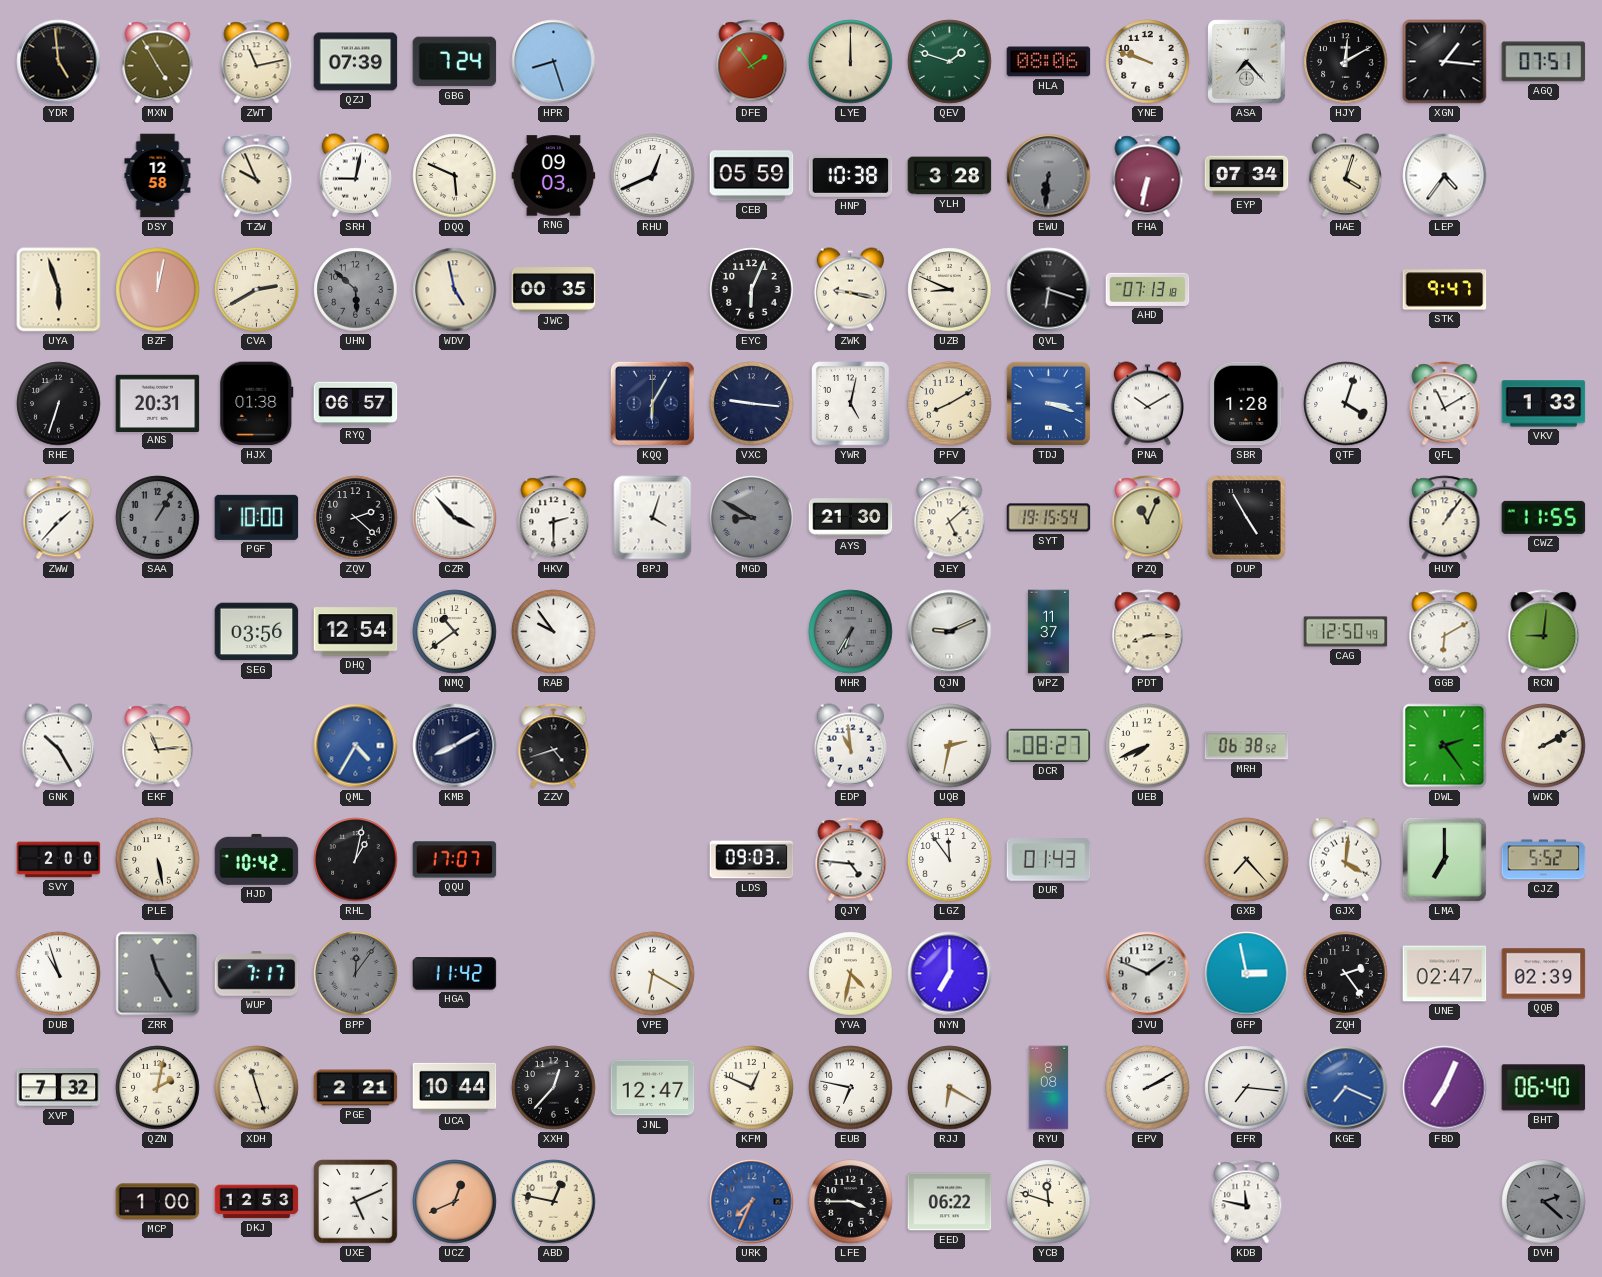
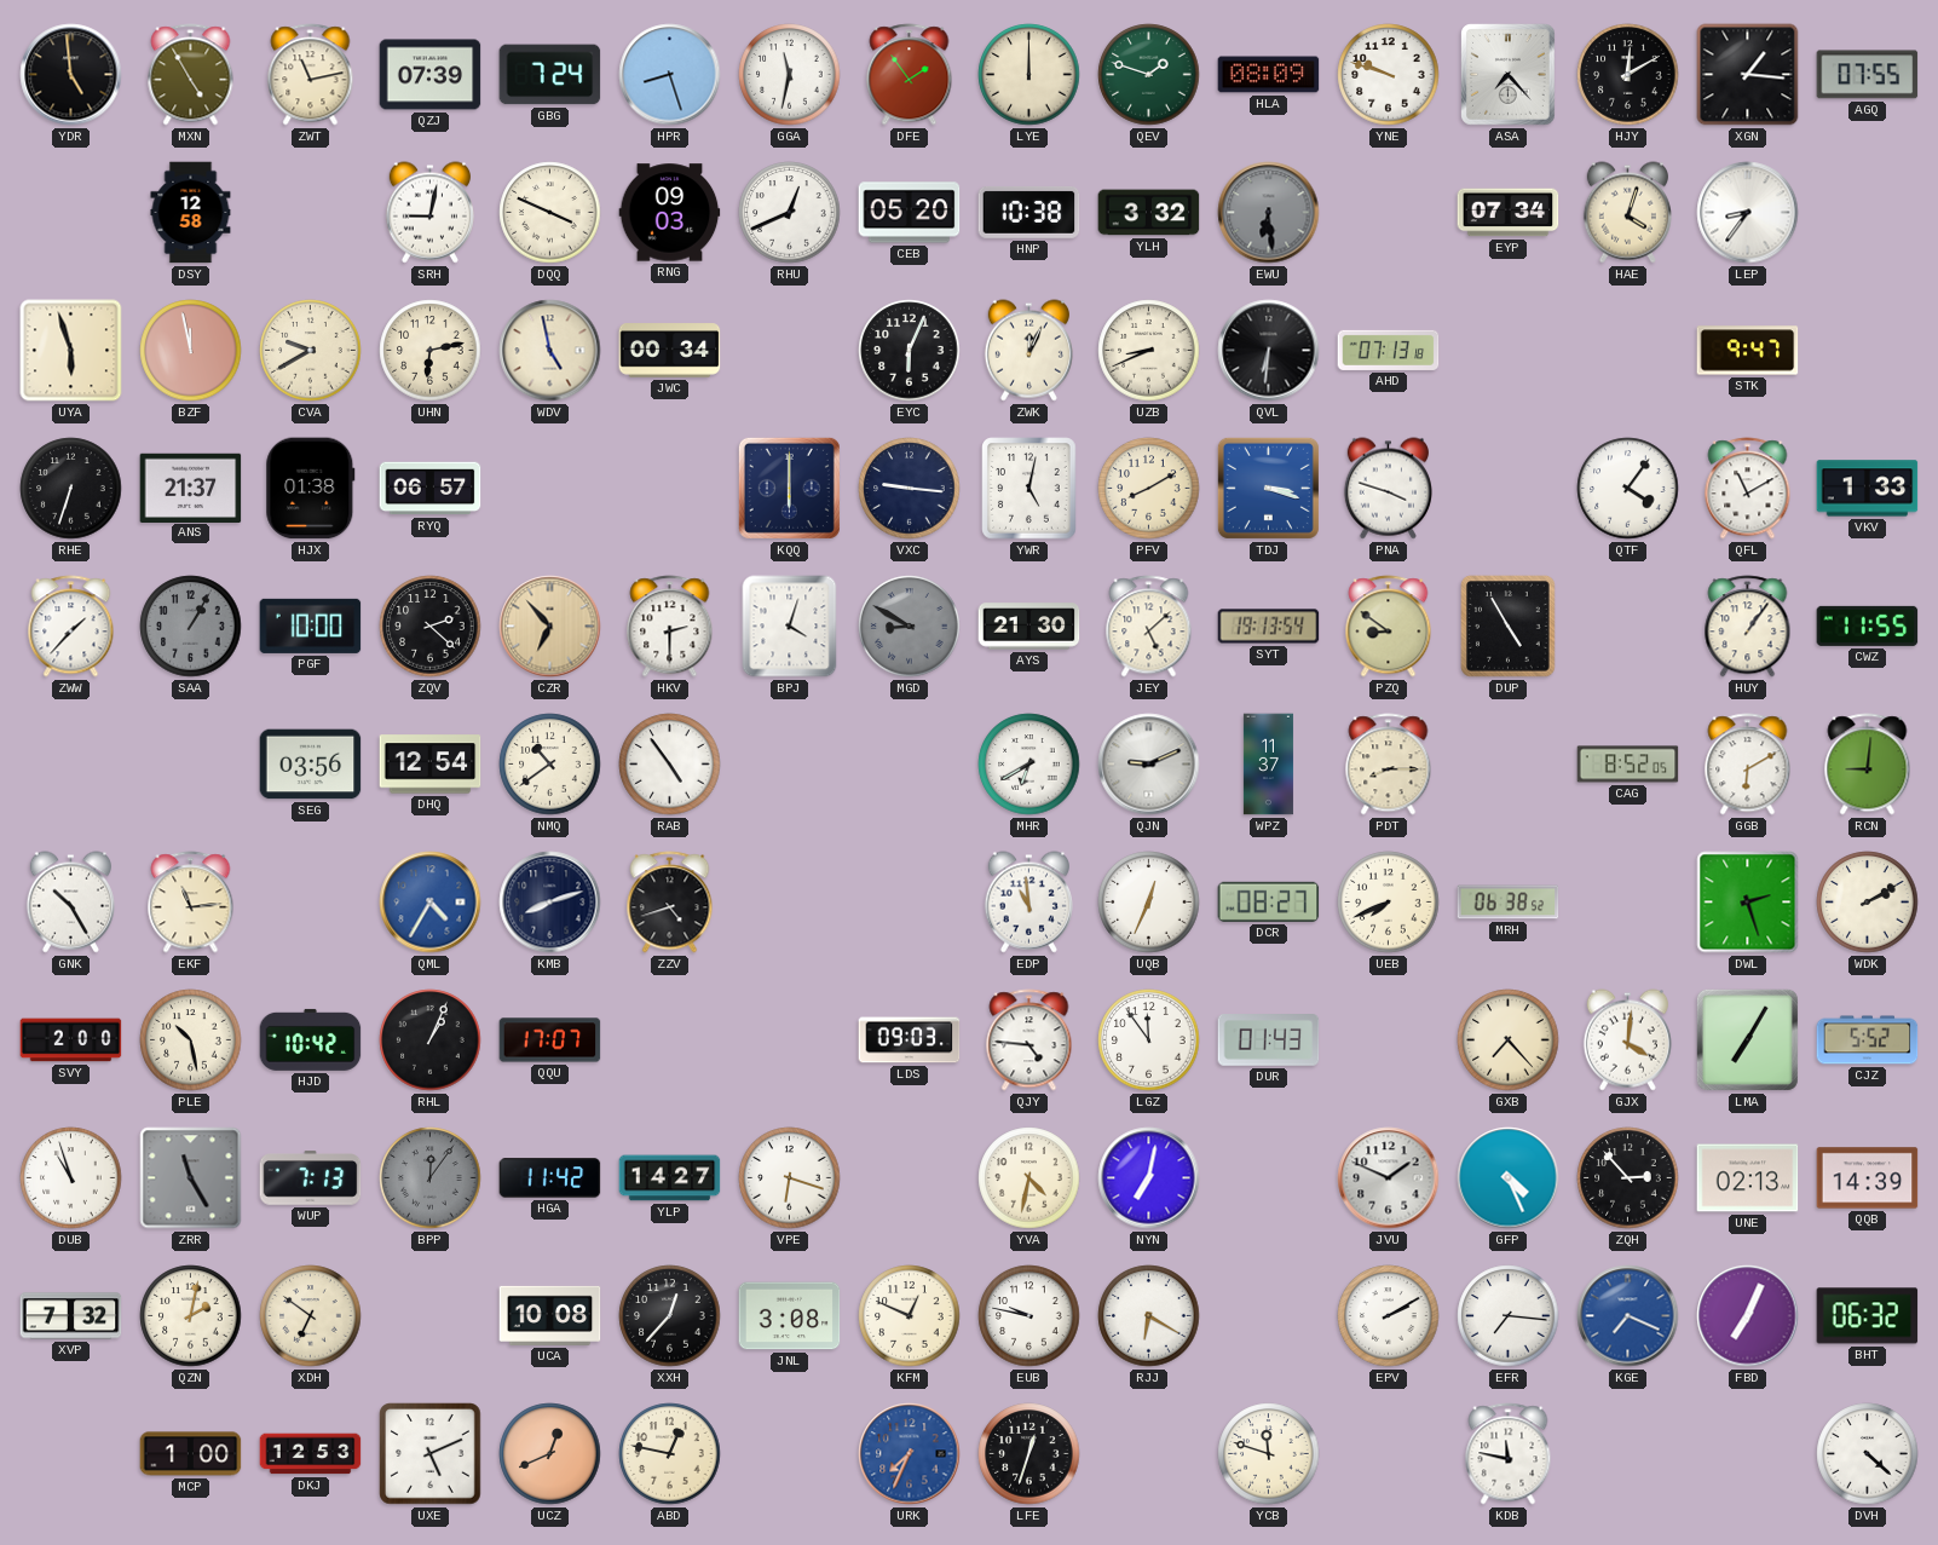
GGA: none -> 11:32
HLA: 08:06 -> 08:09
AGQ: 07:51 -> 07:55
TZW: 9:56 -> none
DQQ: 5:49 -> 3:49
CEB: 05:59 -> 05:20
YLH: 3:28 -> 3:32
EWU: 6:31 -> 6:29
FHA: 6:32 -> none
LEP: 4:36 -> 8:36
BZF: 12:02 -> 11:58
CVA: 2:40 -> 9:40
UHN: 5:52 -> 6:13
UHN dial: grey -> cream
JWC: 00:35 -> 00:34
ZWK: 9:17 -> 12:04
UZB: 8:49 -> 8:41
QVL: 6:18 -> 6:31
ANS: 20:31 -> 21:37
KQQ: 6:05 -> 6:00
PNA: 10:10 -> 3:48
SBR: 1:28 -> none
QTF: 4:03 -> 4:06
CZR: 3:53 -> 6:53
CZR dial: white -> champagne
SYT: 19:15 -> 19:13
PZQ: 11:04 -> 8:51
RAB: 9:54 -> 4:54
MHR: 6:35 -> 6:40
MHR dial: grey -> white
CAG: 12:50 -> 8:52
KMB: 8:10 -> 8:12
UQB: 2:32 -> 12:34
DWL: 2:24 -> 2:27
PLE: 5:28 -> 10:28
RHL: 1:02 -> 1:04
LMA: 7:00 -> 7:05
WUP: 7:17 -> 7:13
YLP: none -> 14:27
VPE: 6:20 -> 6:18
NYN: 7:00 -> 7:02
GFP: 2:58 -> 4:26
ZQH: 2:24 -> 2:53
UNE: 02:47 -> 02:13
QQB: 02:39 -> 14:39
XDH: 11:27 -> 6:51
PGE: 2:21 -> none
UCA: 10:44 -> 10:08
JNL: 12:47 -> 3:08
EUB: 6:47 -> 9:47
RYU: 8:08 -> none
BHT: 06:40 -> 06:32
LFE: 3:45 -> 12:33
EED: 06:22 -> none
DVH: 2:22 -> 4:22
DVH dial: grey -> white
